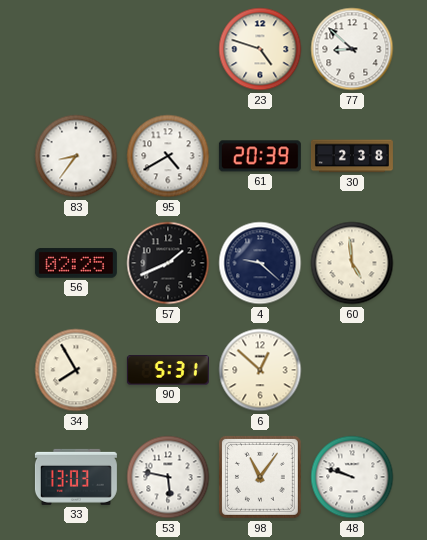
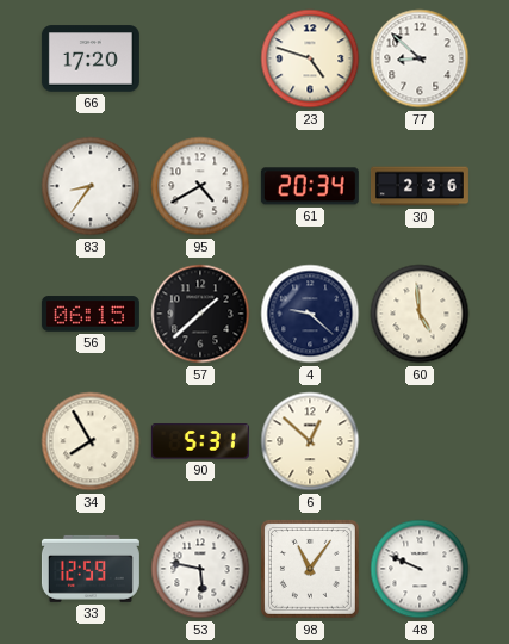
66: none -> 17:20
61: 20:39 -> 20:34
30: 2:38 -> 2:36
56: 02:25 -> 06:15
57: 1:41 -> 1:38
33: 13:03 -> 12:59
48: 9:48 -> 9:49
